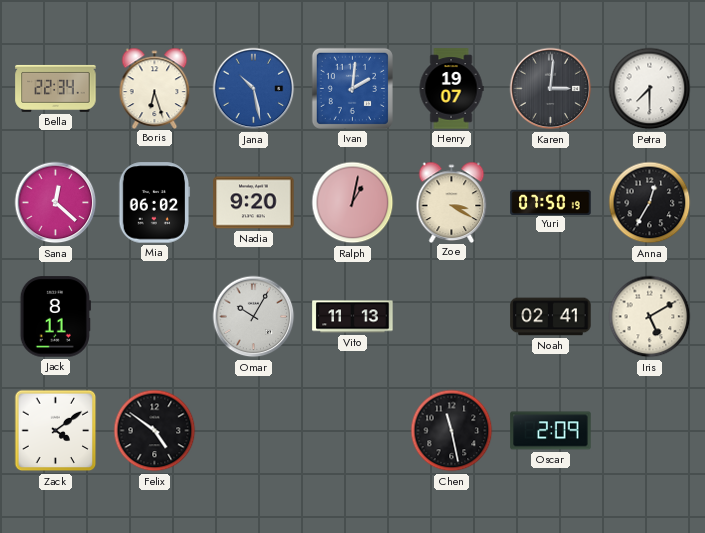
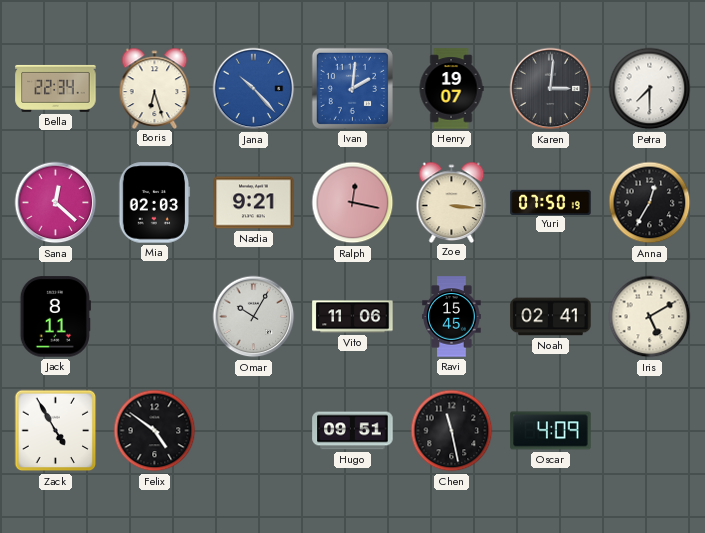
Jana: 10:28 -> 10:23
Mia: 06:02 -> 02:03
Nadia: 9:20 -> 9:21
Ralph: 1:02 -> 12:17
Zoe: 3:20 -> 3:16
Vito: 11:13 -> 11:06
Ravi: none -> 15:45
Zack: 4:09 -> 4:55
Hugo: none -> 09:51
Oscar: 2:09 -> 4:09
